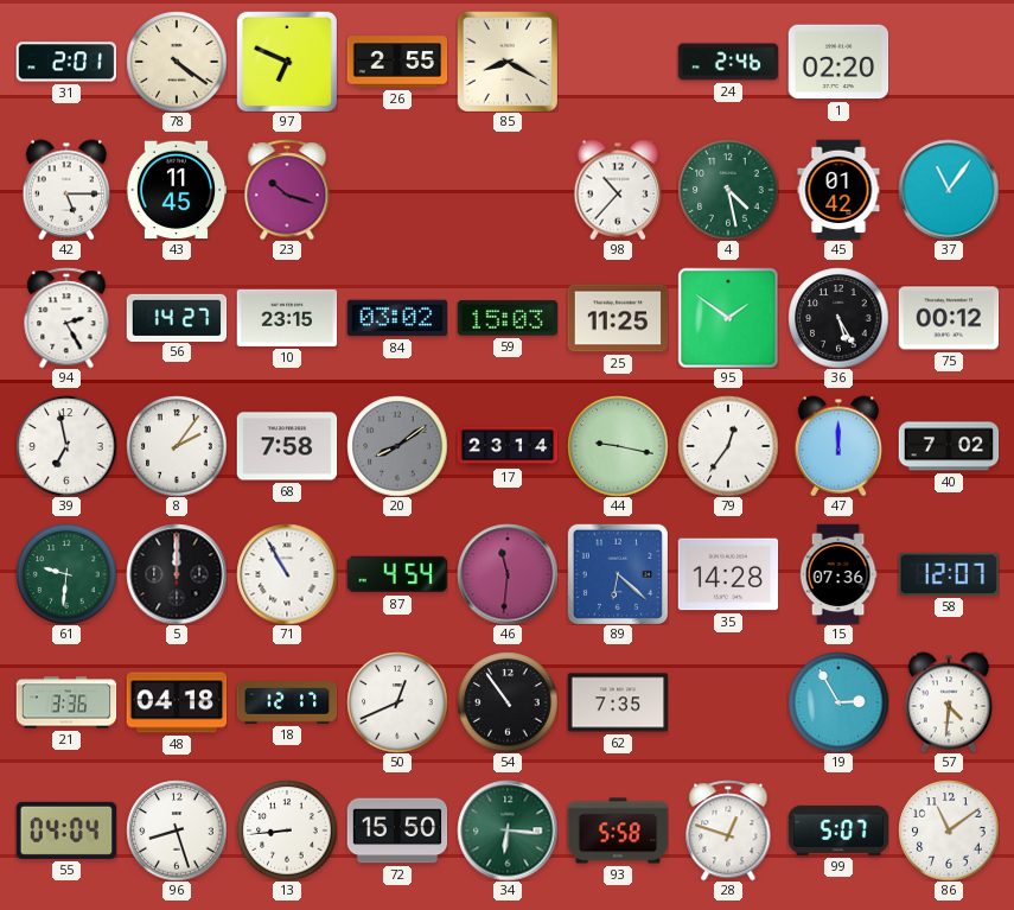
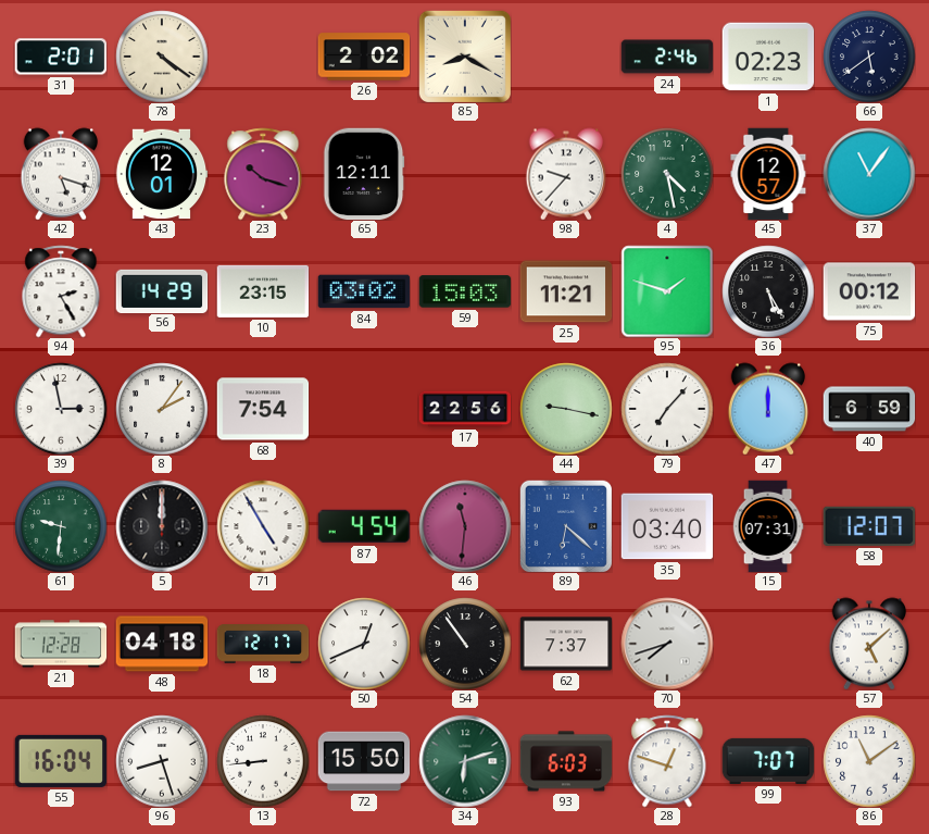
97: 6:49 -> none
26: 2:55 -> 2:02
1: 02:20 -> 02:23
66: none -> 5:39
42: 5:15 -> 5:18
43: 11:45 -> 12:01
65: none -> 12:11
98: 10:37 -> 9:37
45: 01:42 -> 12:57
56: 14:27 -> 14:29
25: 11:25 -> 11:21
95: 1:51 -> 1:48
39: 6:58 -> 2:58
68: 7:58 -> 7:54
20: 8:09 -> none
17: 23:14 -> 22:56
79: 12:36 -> 7:07
40: 7:02 -> 6:59
71: 10:55 -> 4:55
35: 14:28 -> 03:40
15: 07:36 -> 07:31
21: 3:36 -> 12:28
62: 7:35 -> 7:37
70: none -> 7:42
19: 2:55 -> none
57: 4:31 -> 5:08
55: 04:04 -> 16:04
34: 6:16 -> 6:12
93: 5:58 -> 6:03
99: 5:07 -> 7:07
